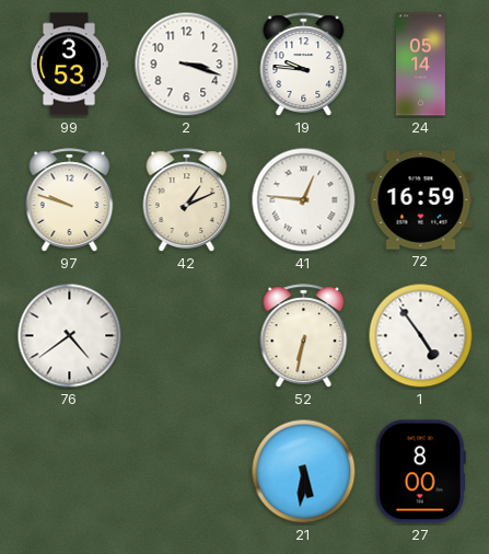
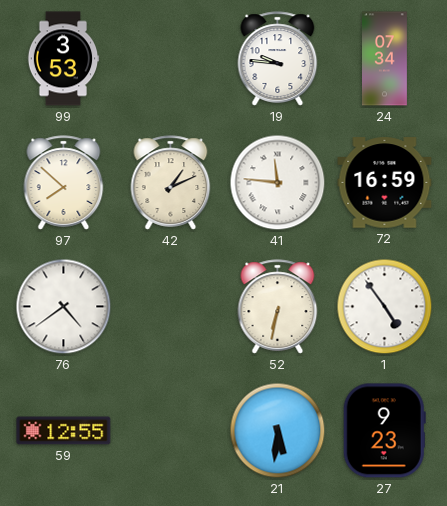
2: 3:18 -> none
24: 05:14 -> 07:34
97: 9:48 -> 7:52
41: 12:46 -> 11:46
59: none -> 12:55
27: 8:00 -> 9:23
